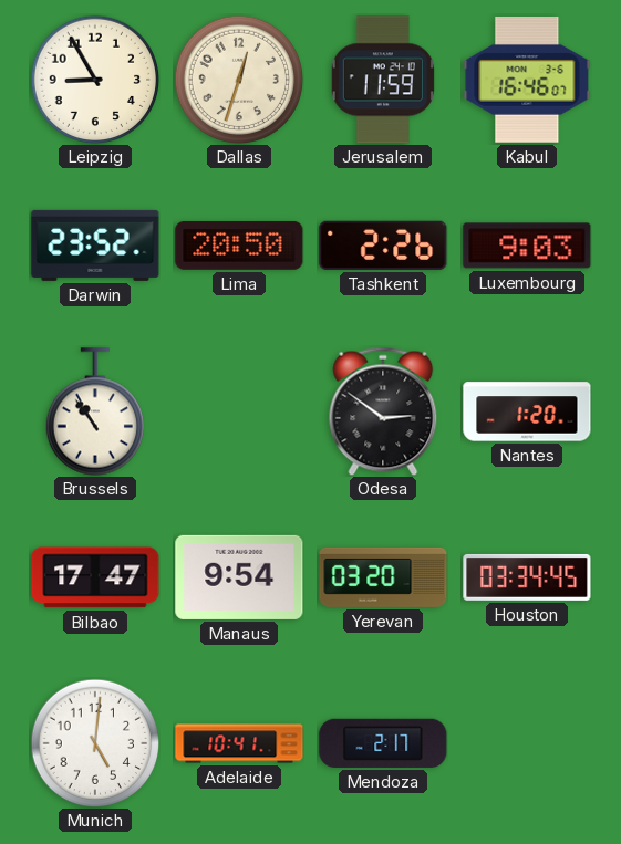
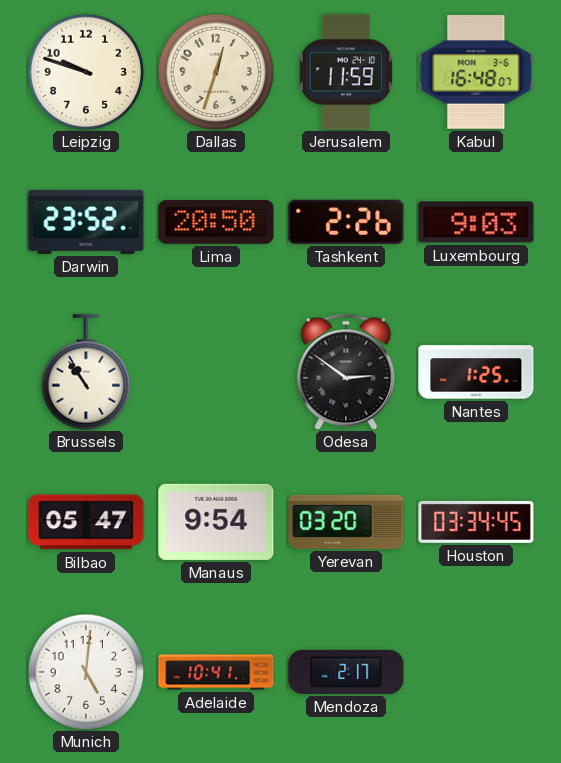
Leipzig: 8:55 -> 9:48
Kabul: 16:46 -> 16:48
Nantes: 1:20 -> 1:25
Bilbao: 17:47 -> 05:47
